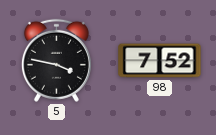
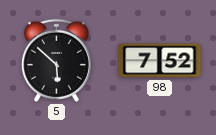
5: 3:47 -> 5:52
